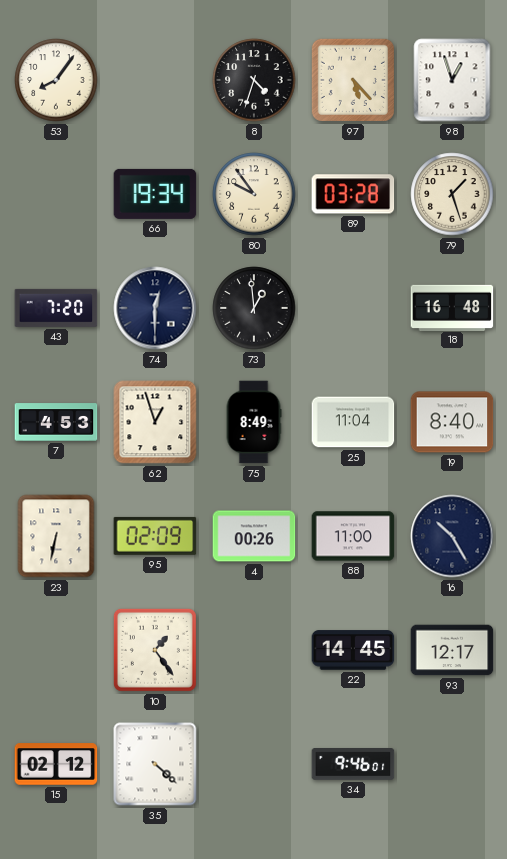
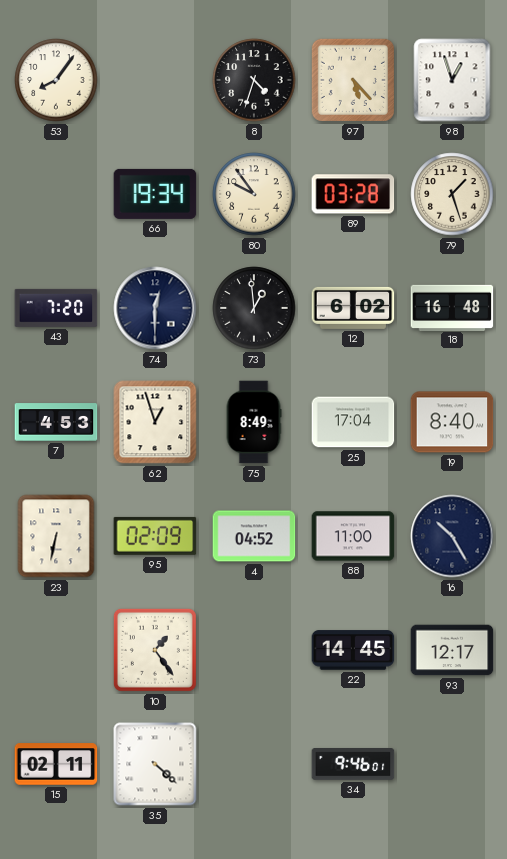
12: none -> 6:02
25: 11:04 -> 17:04
4: 00:26 -> 04:52
15: 02:12 -> 02:11
